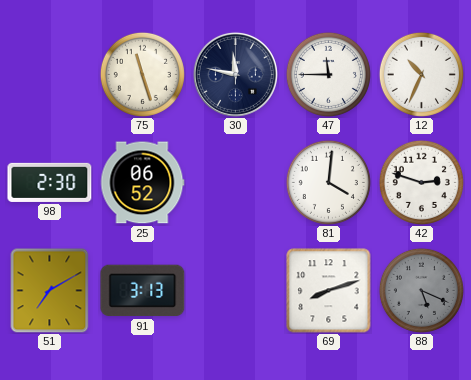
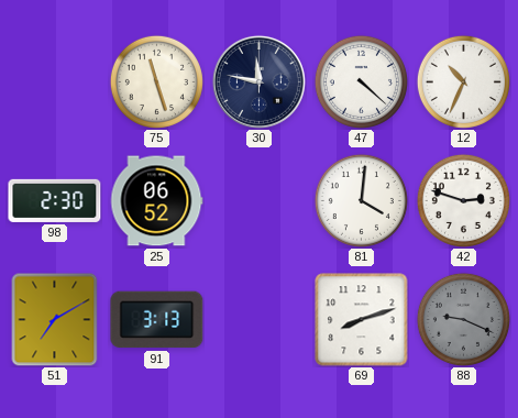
47: 11:45 -> 4:22
88: 5:19 -> 9:19
